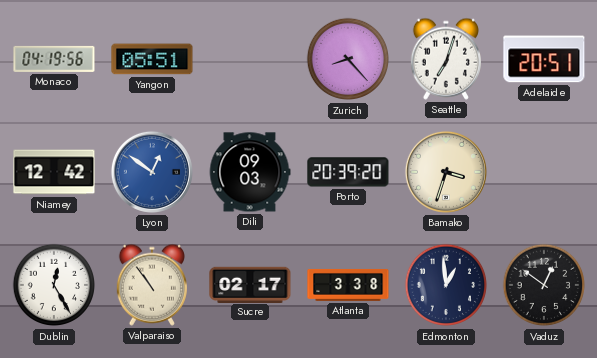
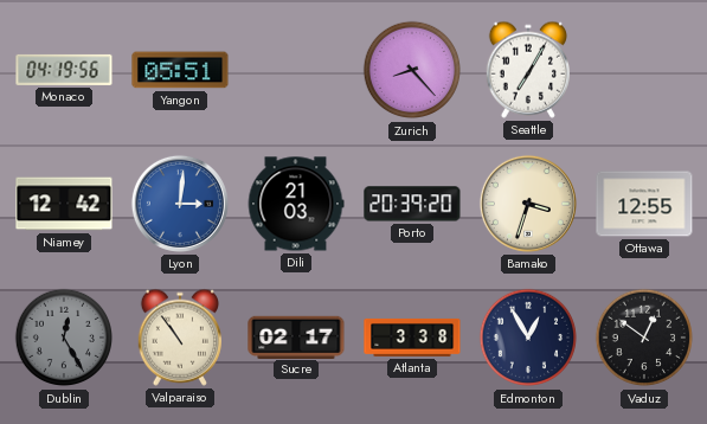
Seattle: 7:03 -> 7:05
Adelaide: 20:51 -> none
Lyon: 12:51 -> 3:01
Dili: 09:03 -> 21:03
Ottawa: none -> 12:55
Dublin dial: white -> grey
Edmonton: 12:59 -> 12:55
